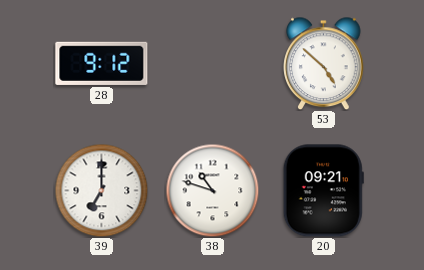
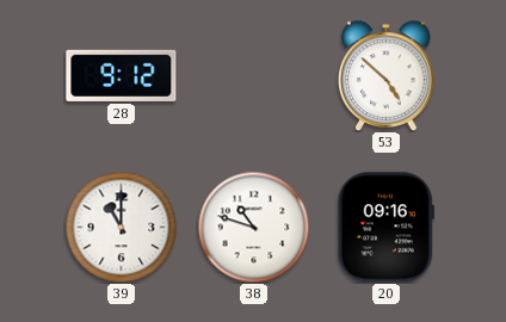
39: 7:00 -> 11:00
20: 09:21 -> 09:16
